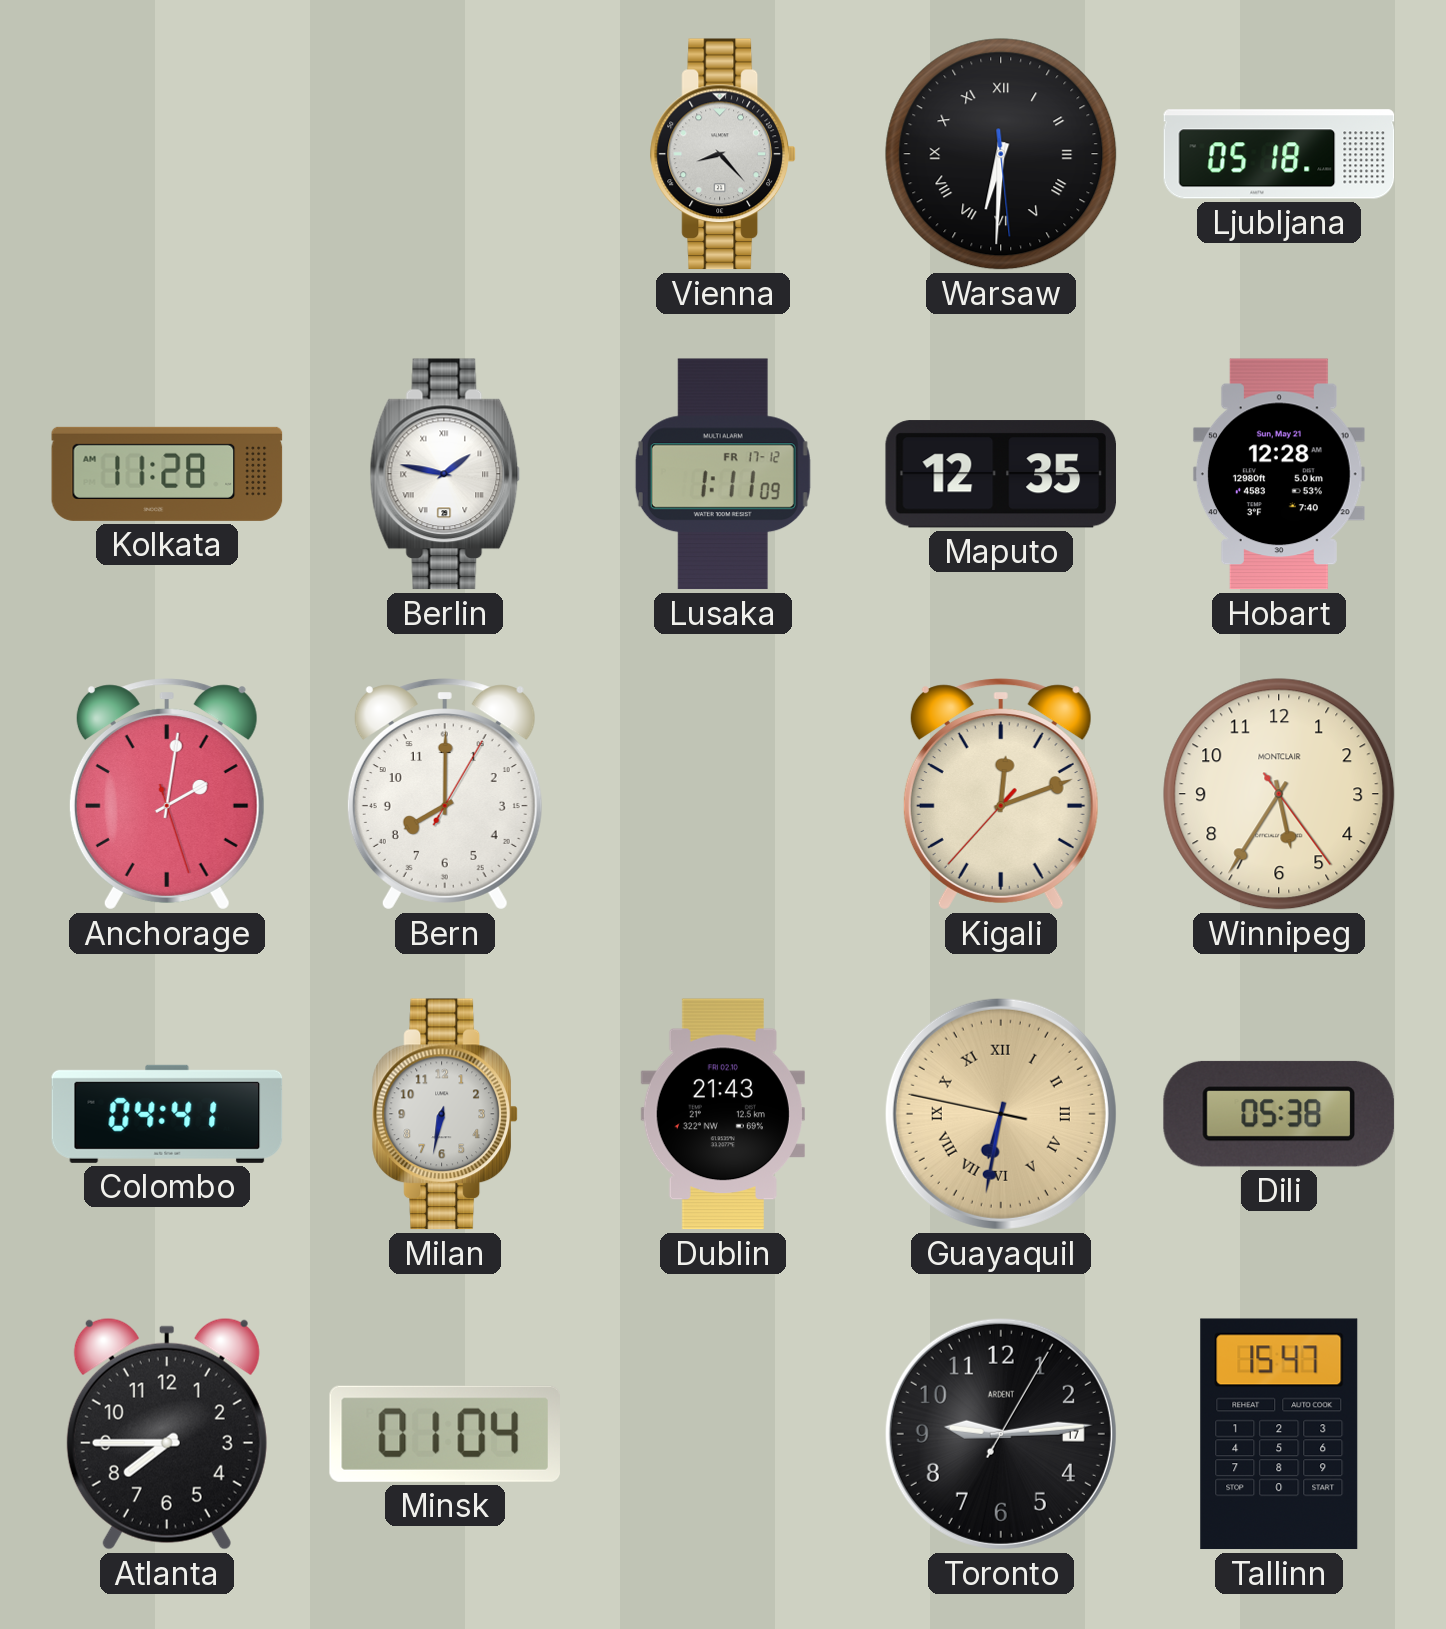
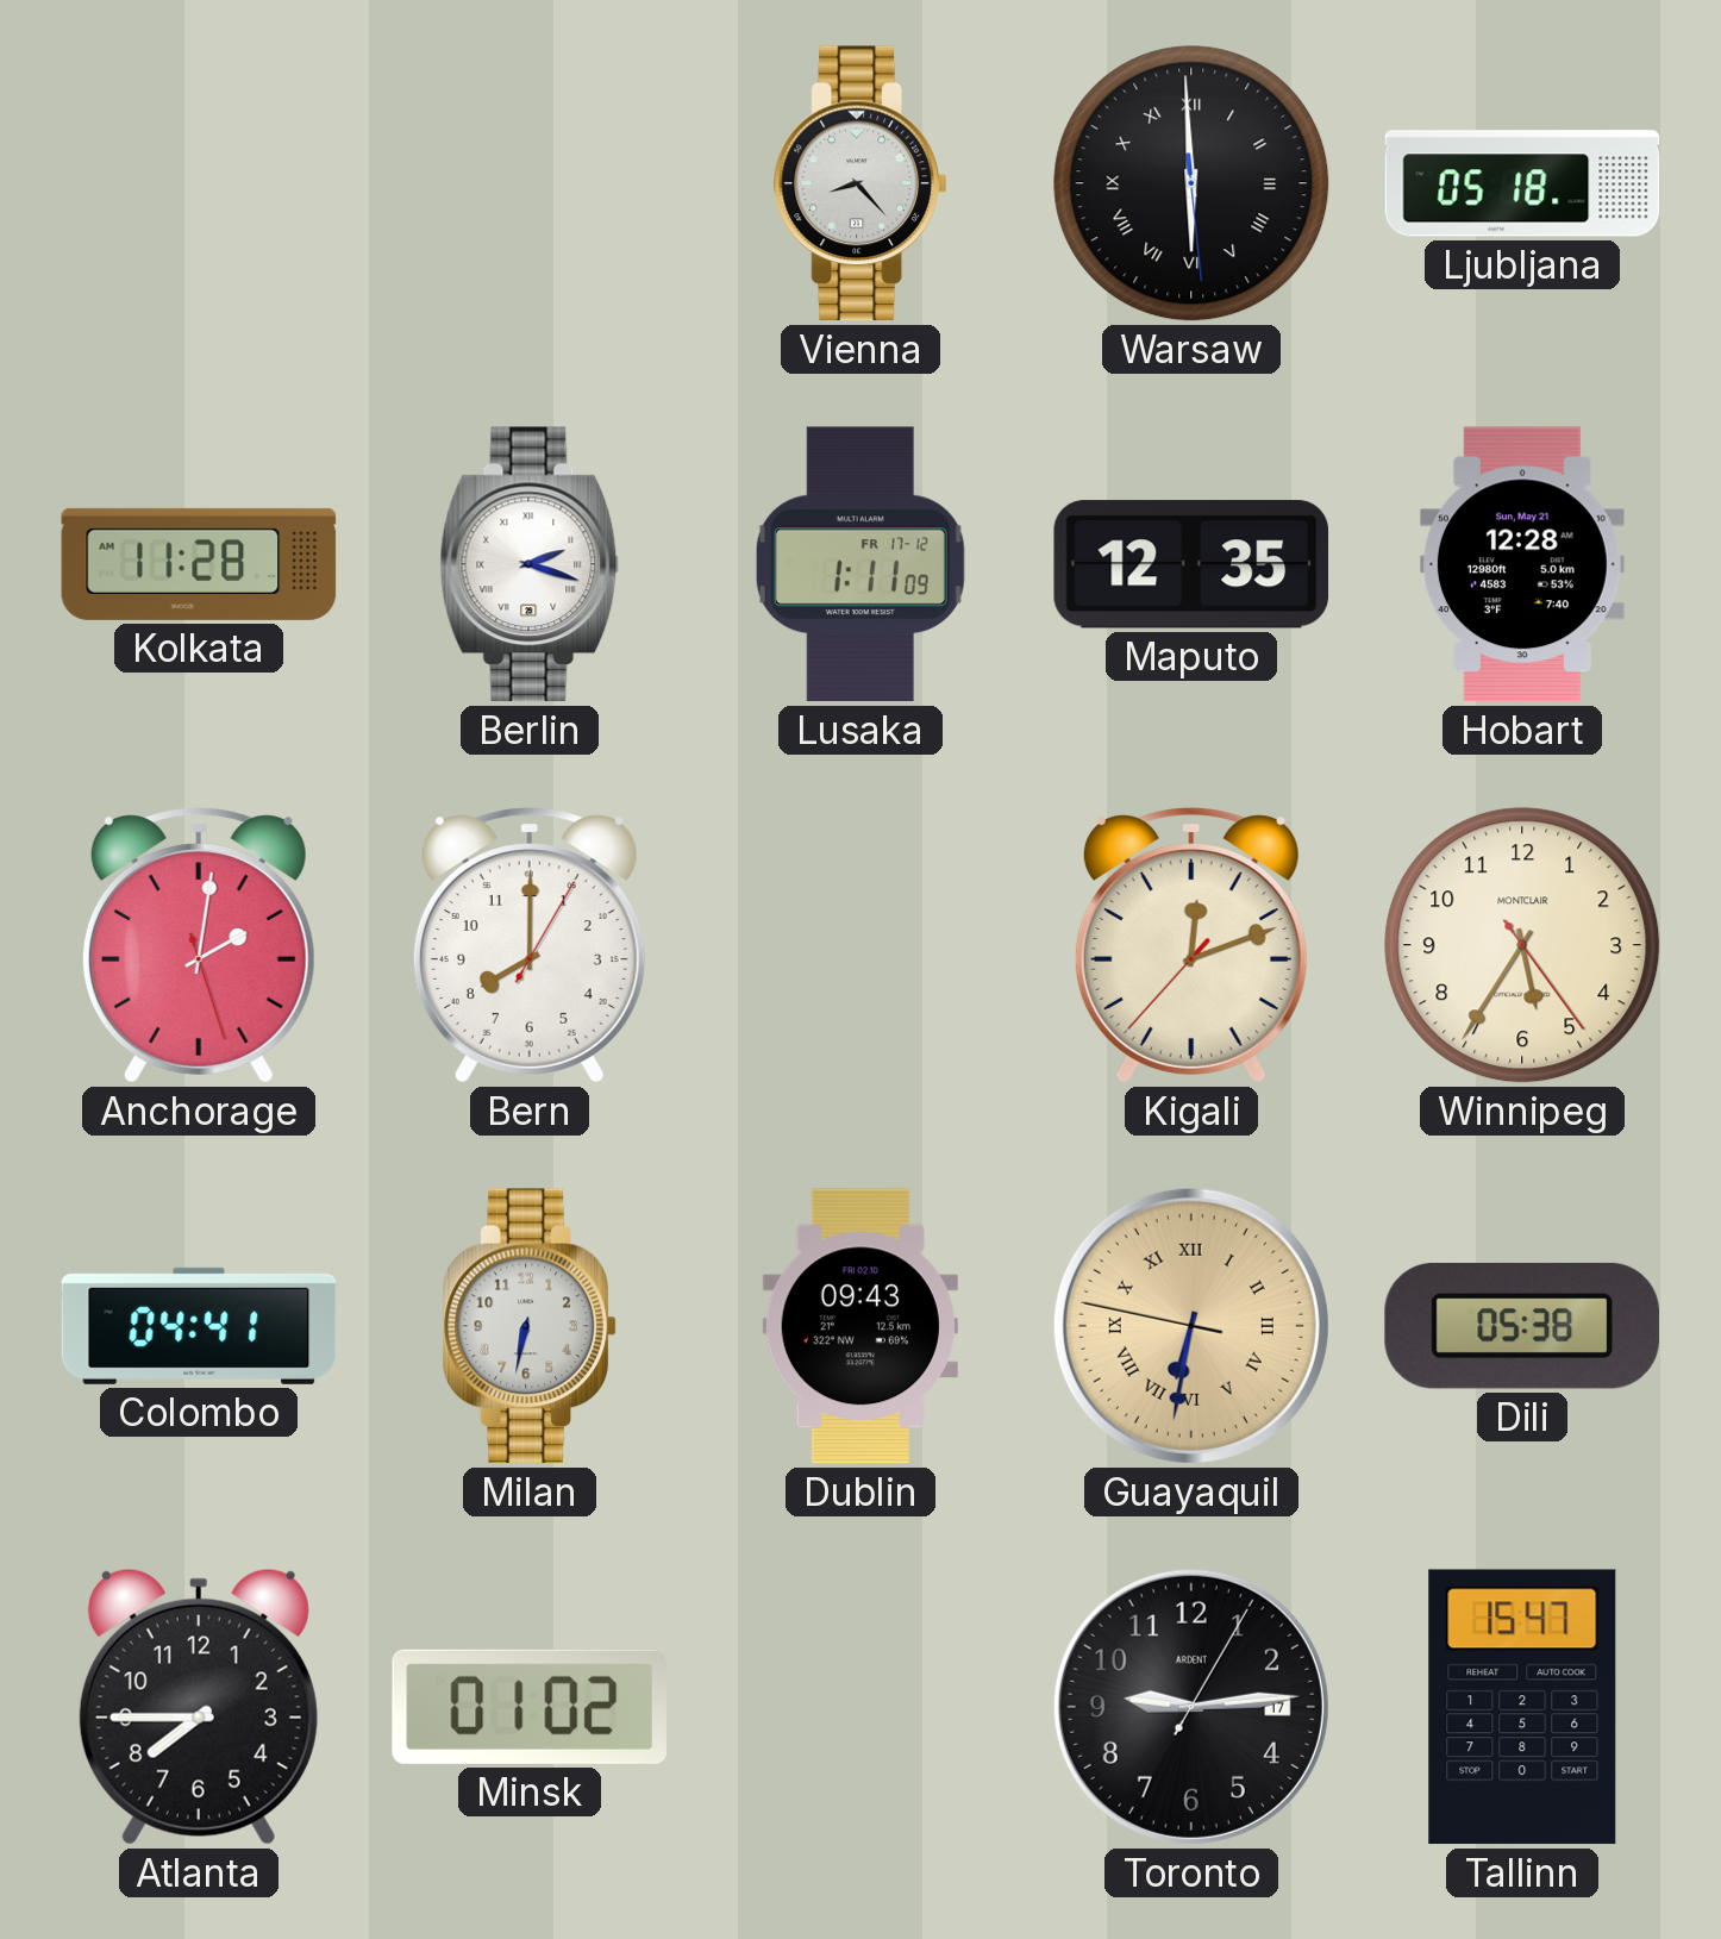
Warsaw: 6:30 -> 5:59
Berlin: 1:47 -> 2:18
Dublin: 21:43 -> 09:43
Minsk: 01:04 -> 01:02
